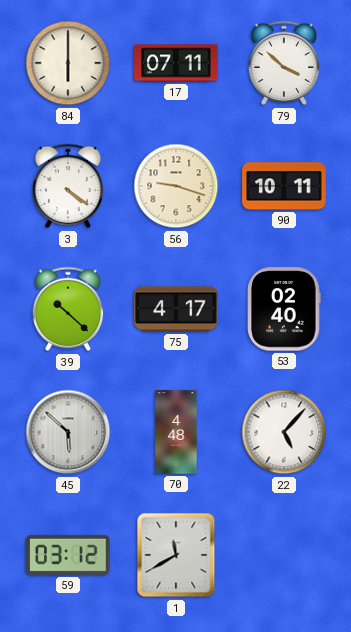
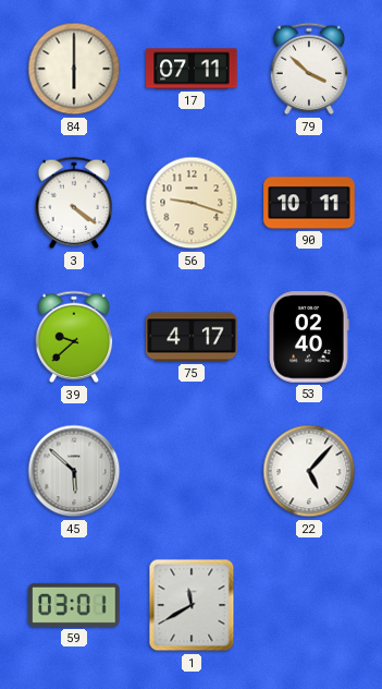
39: 10:22 -> 9:38
70: 4:48 -> none
59: 03:12 -> 03:01
